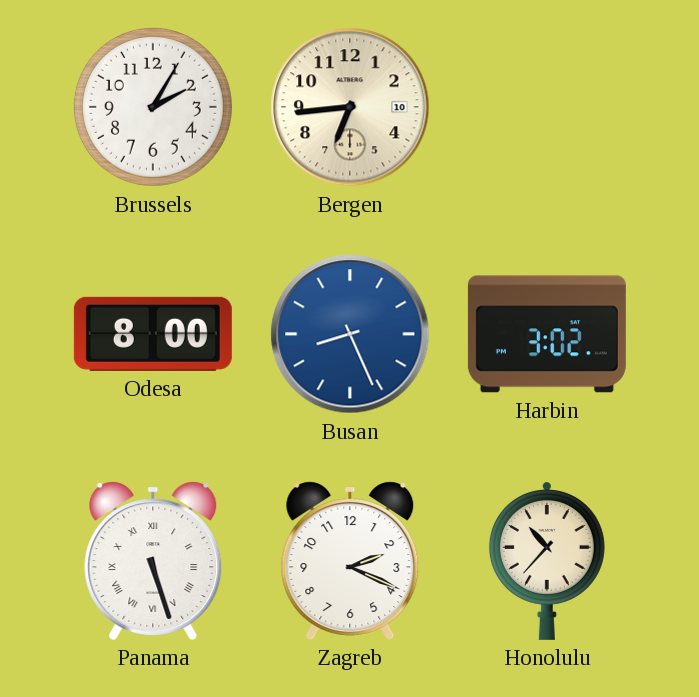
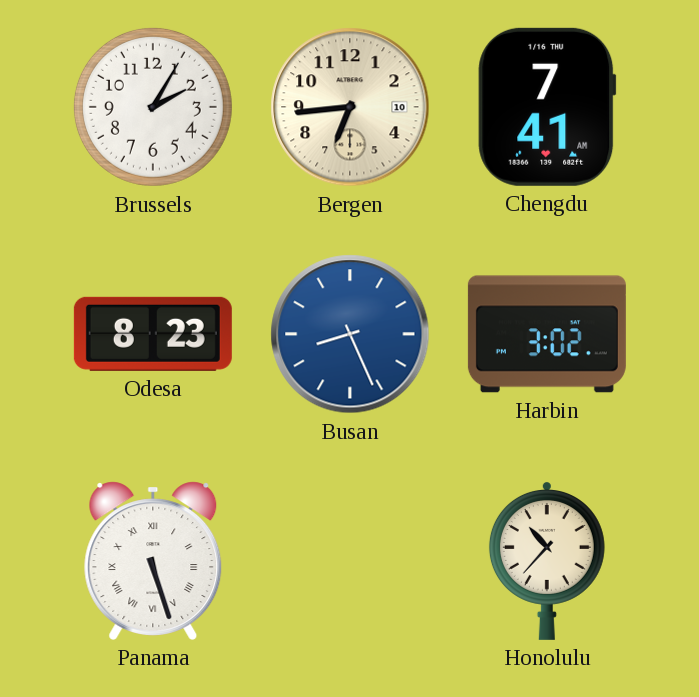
Chengdu: none -> 7:41
Odesa: 8:00 -> 8:23
Zagreb: 2:19 -> none
